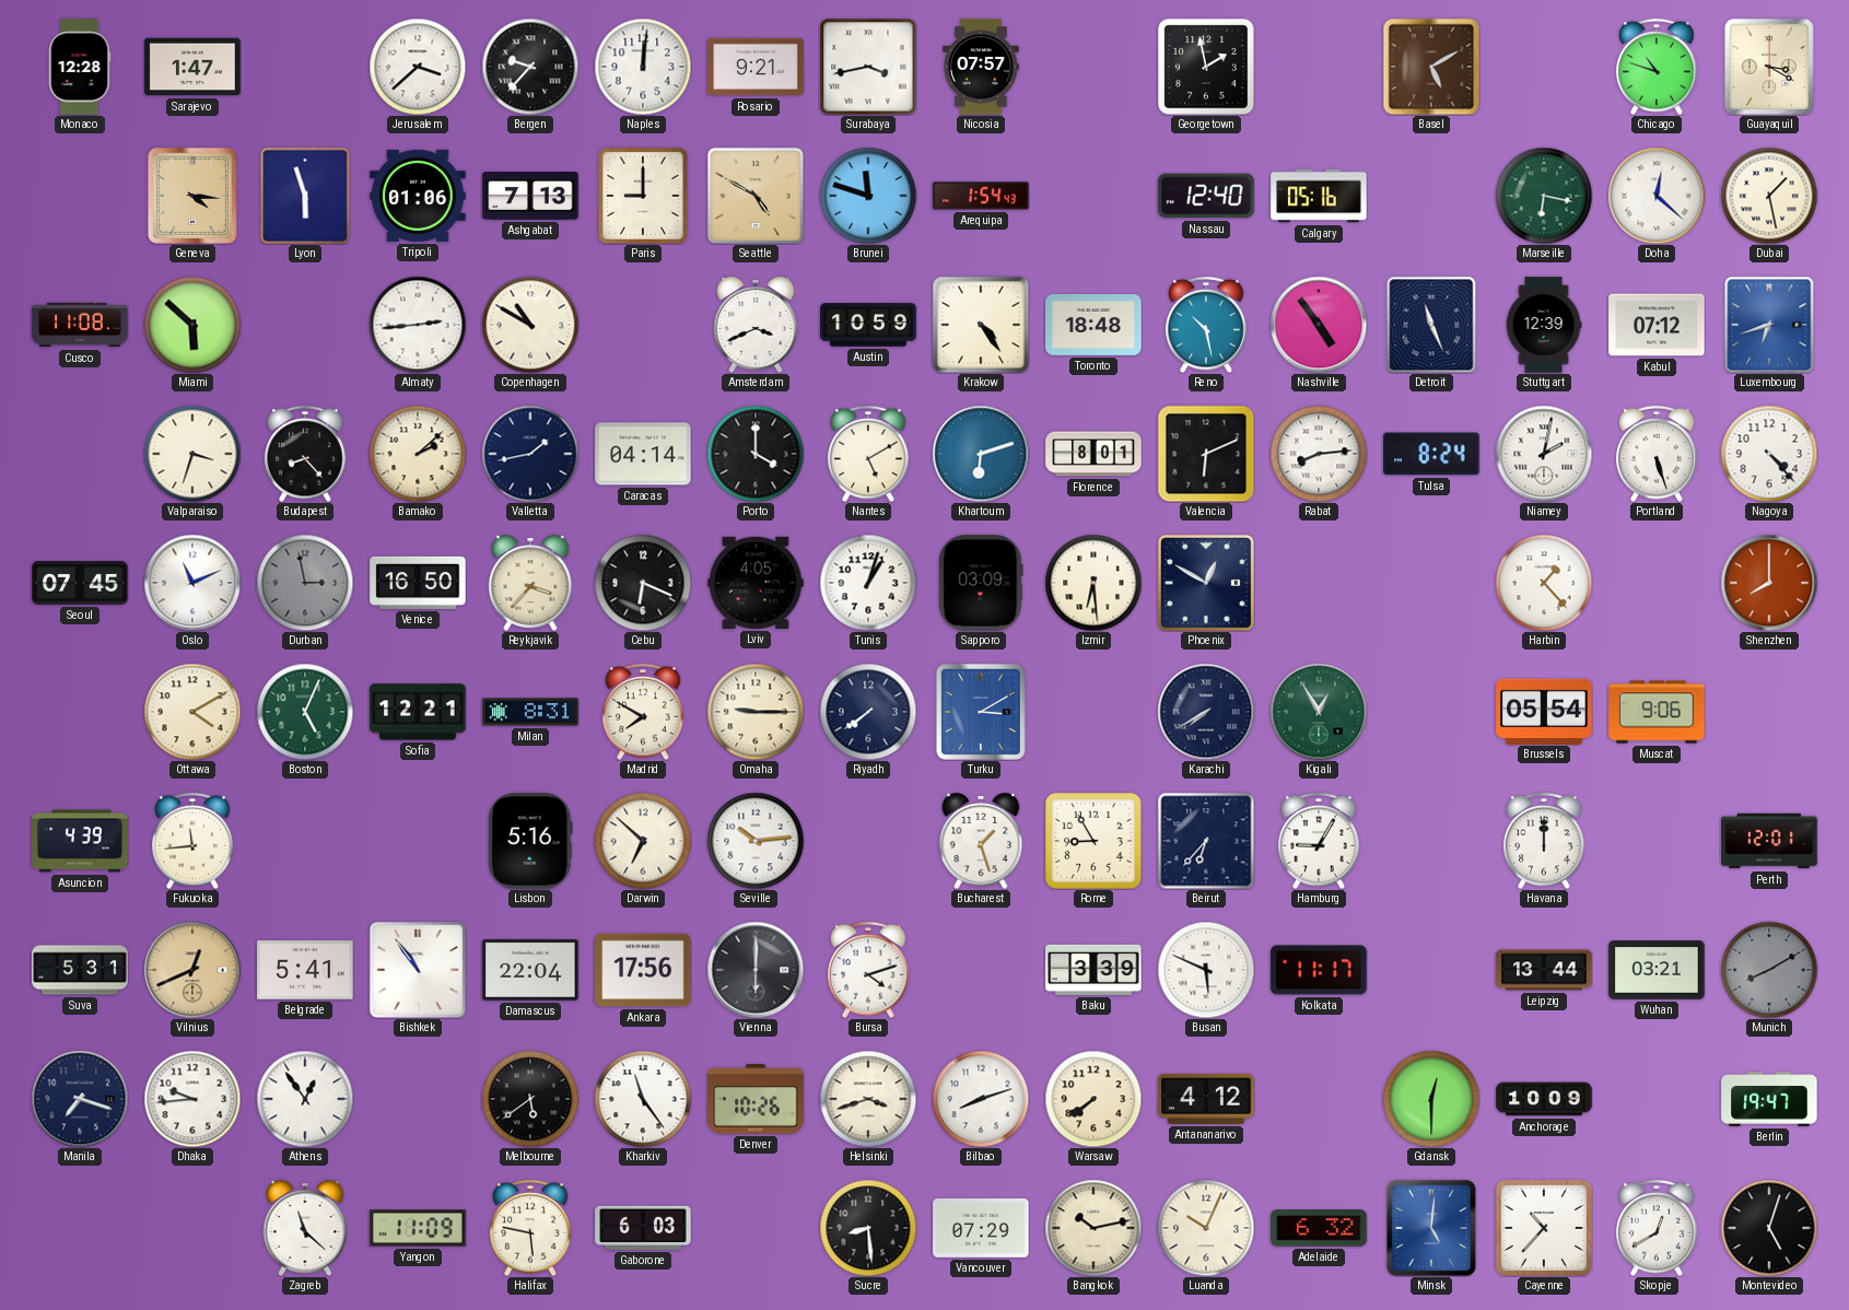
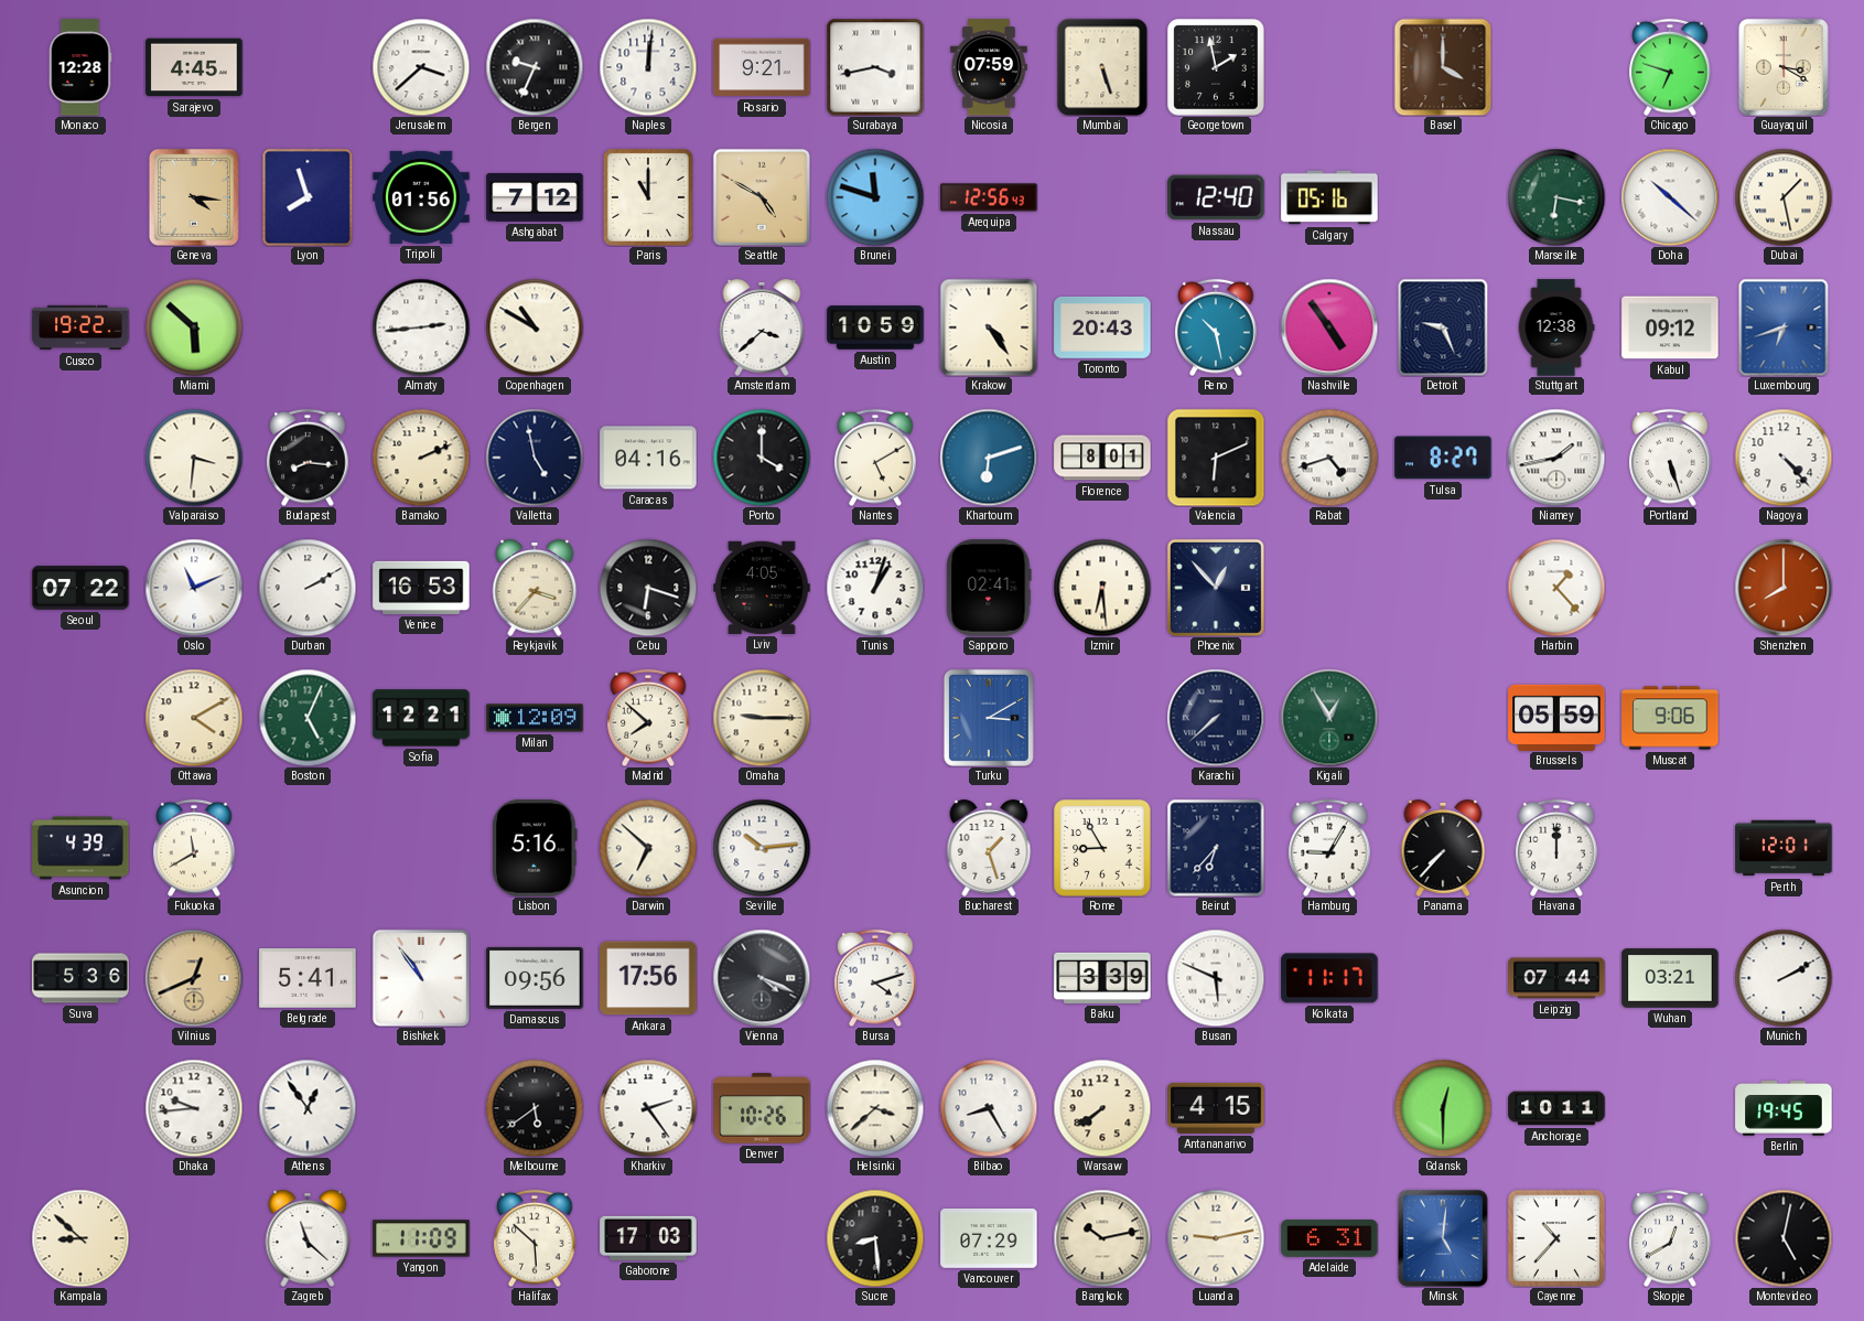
Sarajevo: 1:47 -> 4:45
Bergen: 9:37 -> 9:34
Nicosia: 07:57 -> 07:59
Mumbai: none -> 5:27
Basel: 5:10 -> 4:00
Chicago: 10:48 -> 6:48
Lyon: 5:57 -> 7:57
Tripoli: 01:06 -> 01:56
Ashgabat: 7:13 -> 7:12
Paris: 9:00 -> 11:00
Arequipa: 1:54 -> 12:56
Doha: 12:22 -> 10:22
Cusco: 11:08 -> 19:22
Amsterdam: 3:41 -> 3:38
Toronto: 18:48 -> 20:43
Detroit: 11:26 -> 9:26
Stuttgart: 12:39 -> 12:38
Kabul: 07:12 -> 09:12
Valparaiso: 3:33 -> 3:31
Budapest: 8:23 -> 8:16
Bamako: 2:08 -> 2:11
Valletta: 1:43 -> 4:58
Caracas: 04:14 -> 04:16
Rabat: 8:14 -> 4:42
Tulsa: 8:24 -> 8:27
Niamey: 2:02 -> 1:43
Seoul: 07:45 -> 07:22
Durban: 2:58 -> 2:10
Durban dial: grey -> white
Venice: 16:50 -> 16:53
Cebu: 6:19 -> 6:18
Sapporo: 03:09 -> 02:41
Phoenix: 12:50 -> 12:53
Milan: 8:31 -> 12:09
Madrid: 7:50 -> 7:52
Riyadh: 7:39 -> none
Karachi: 7:40 -> 7:38
Brussels: 05:54 -> 05:59
Fukuoka: 11:44 -> 11:40
Panama: none -> 7:37
Suva: 5:31 -> 5:36
Damascus: 22:04 -> 09:56
Vienna: 6:00 -> 4:19
Leipzig: 13:44 -> 07:44
Munich: 8:10 -> 2:10
Munich dial: grey -> white
Manila: 7:18 -> none
Kharkiv: 11:24 -> 2:24
Helsinki: 3:42 -> 3:38
Bilbao: 8:12 -> 8:25
Antananarivo: 4:12 -> 4:15
Anchorage: 10:09 -> 10:11
Berlin: 19:47 -> 19:45
Kampala: none -> 8:52
Halifax: 5:47 -> 5:52
Gaborone: 6:03 -> 17:03
Luanda: 10:04 -> 9:13
Adelaide: 6:32 -> 6:31
Montevideo: 5:03 -> 5:02
